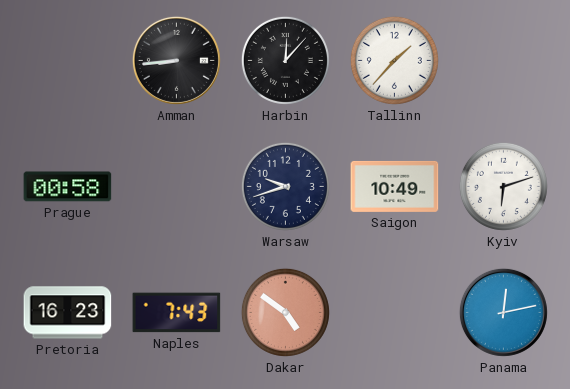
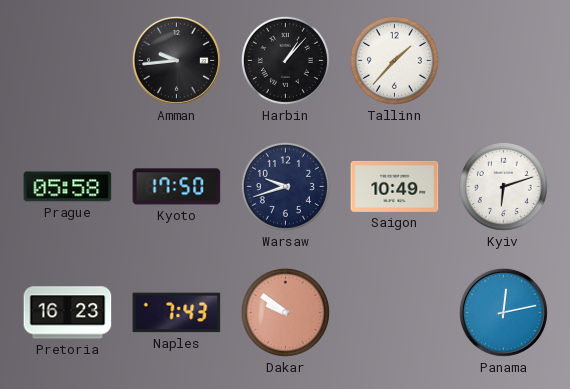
Amman: 8:44 -> 9:44
Harbin: 12:07 -> 1:07
Prague: 00:58 -> 05:58
Kyoto: none -> 17:50
Dakar: 4:51 -> 9:51
